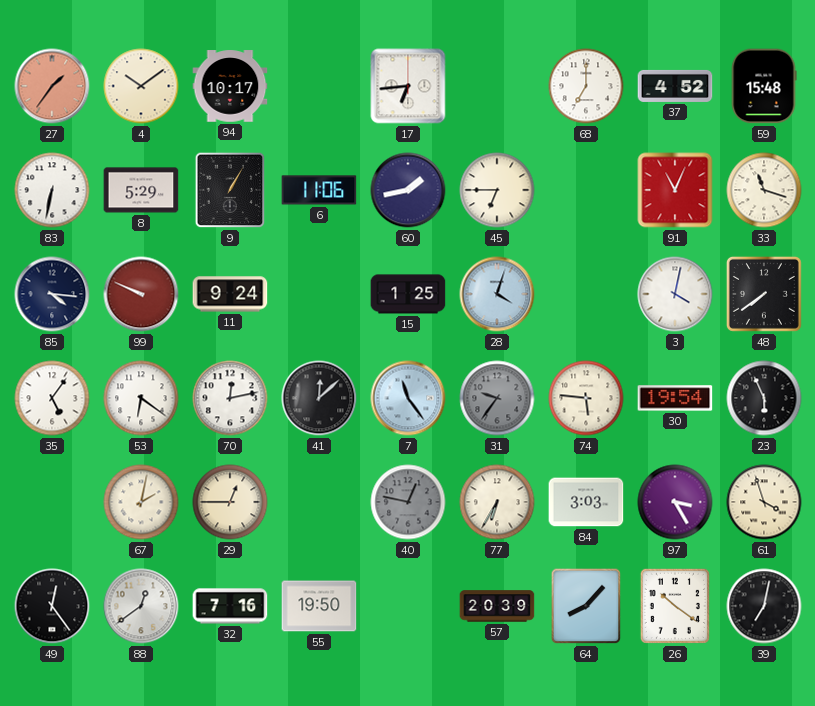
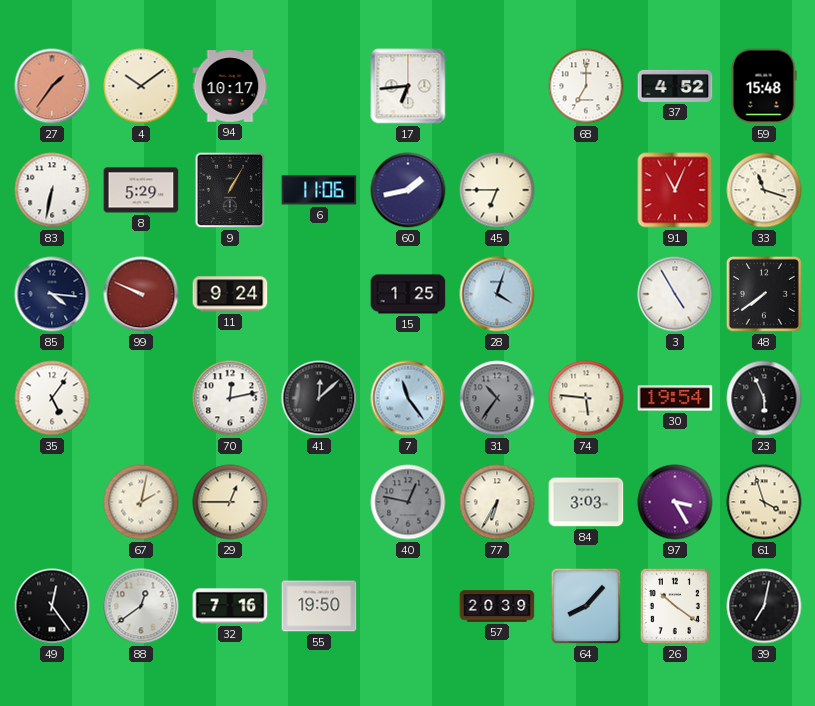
3: 4:02 -> 4:55
53: 6:21 -> none
31: 9:36 -> 10:36
